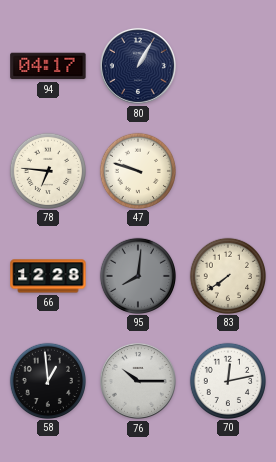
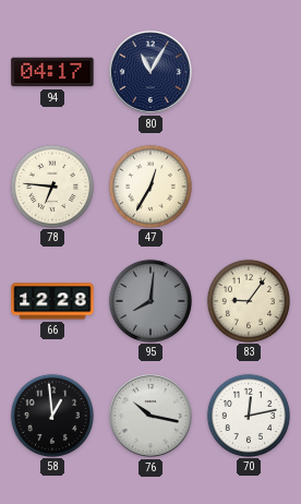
80: 1:05 -> 11:05
47: 9:48 -> 12:35
83: 7:39 -> 9:06
76: 10:15 -> 10:17
